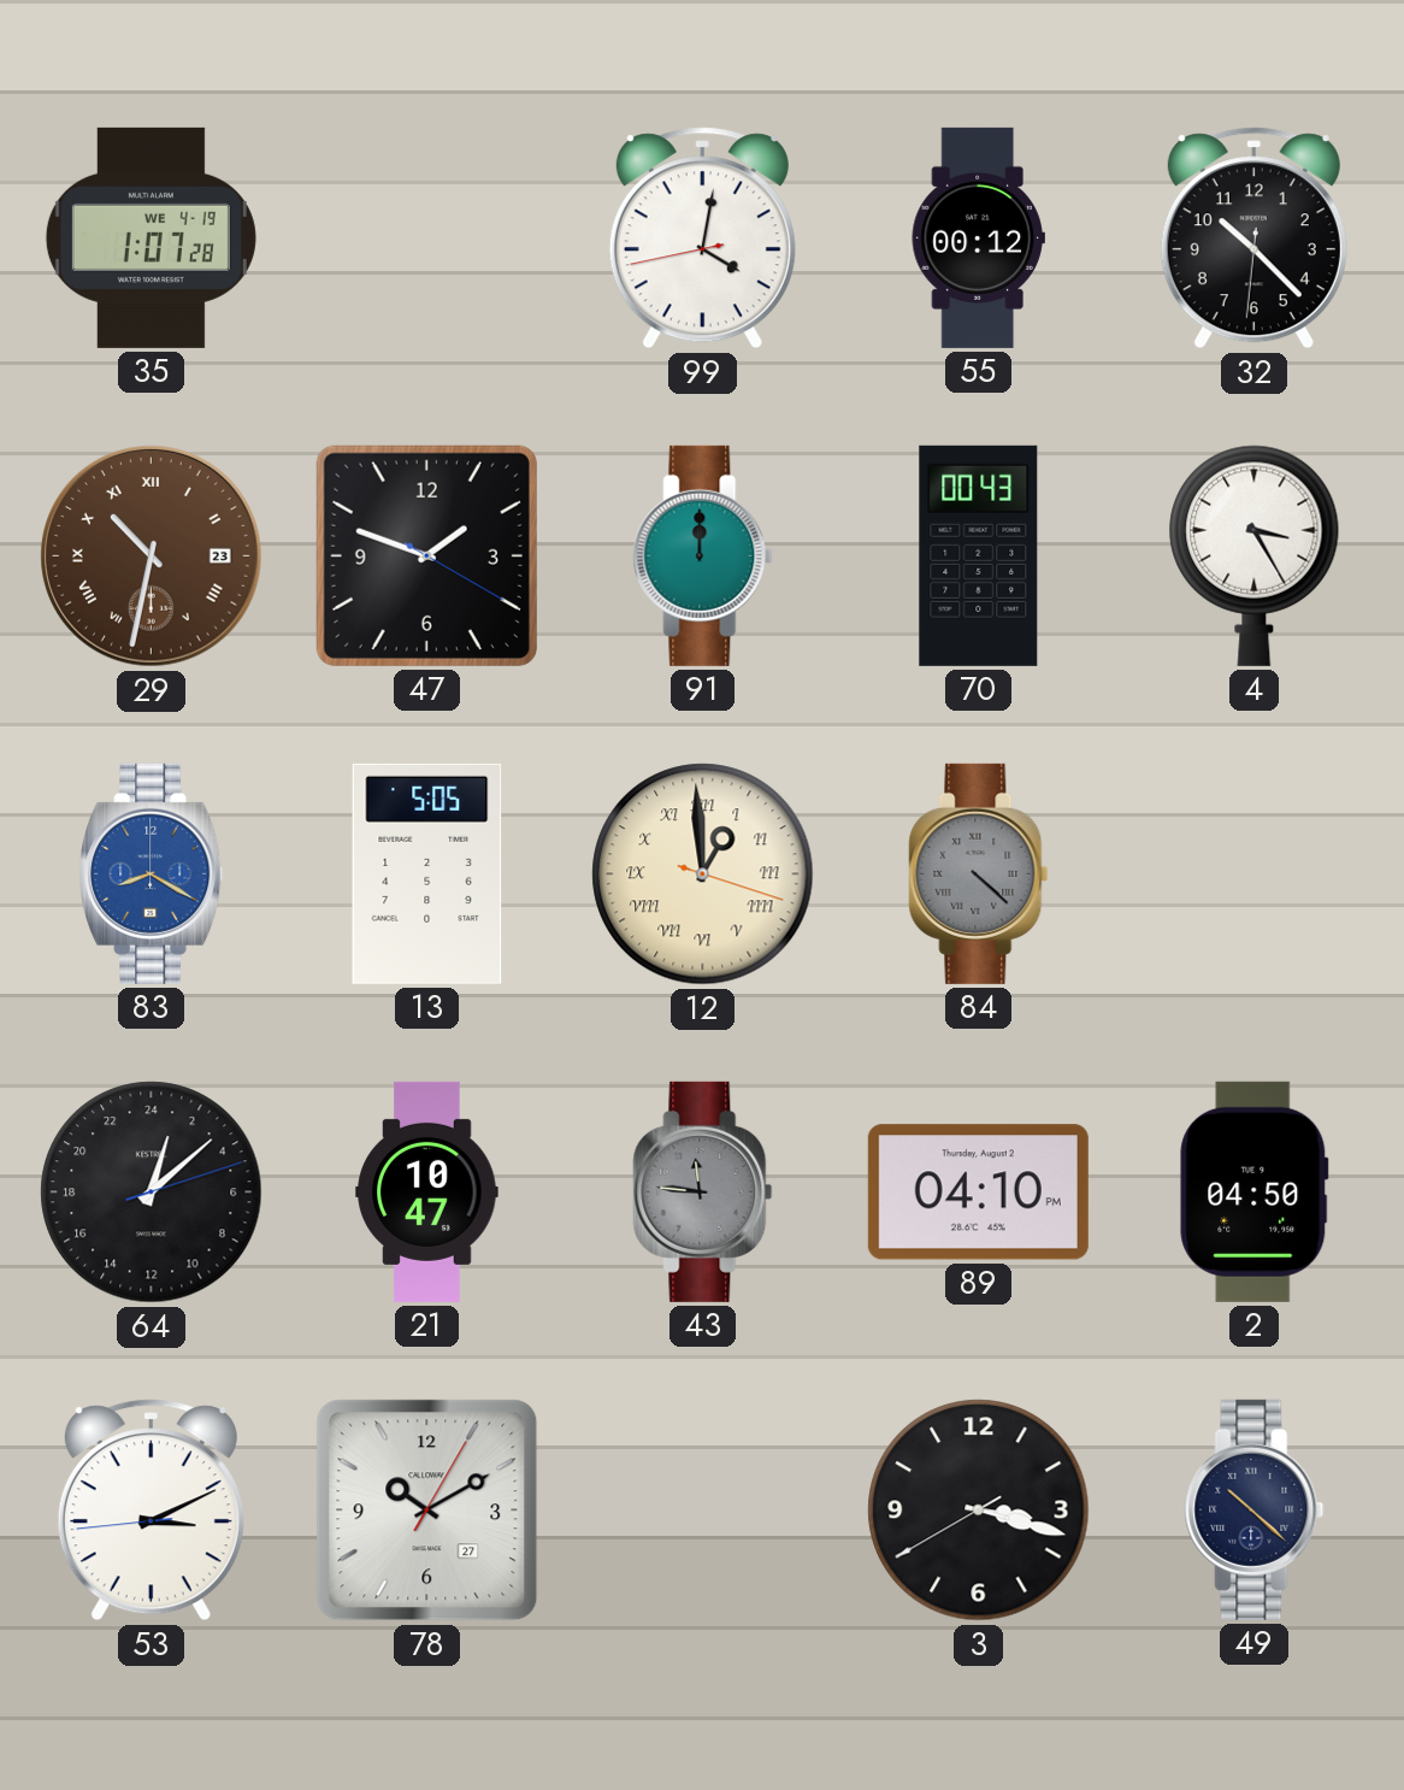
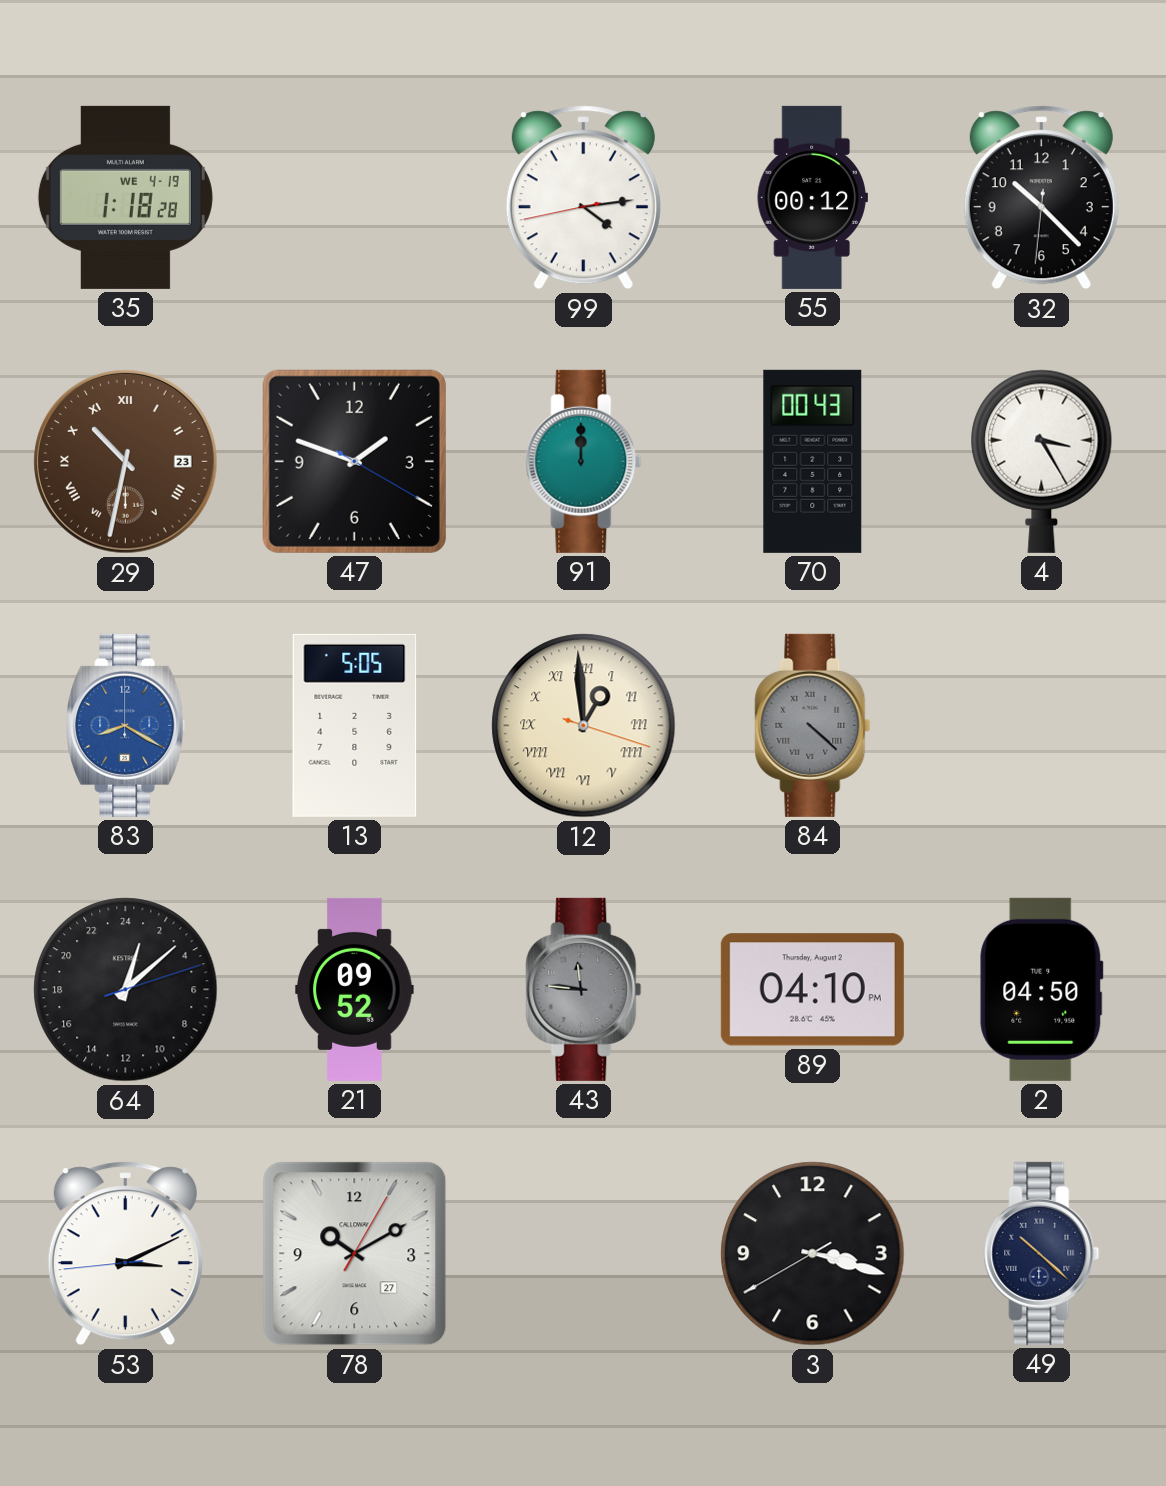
35: 1:07 -> 1:18
99: 4:01 -> 4:13
21: 10:47 -> 09:52
